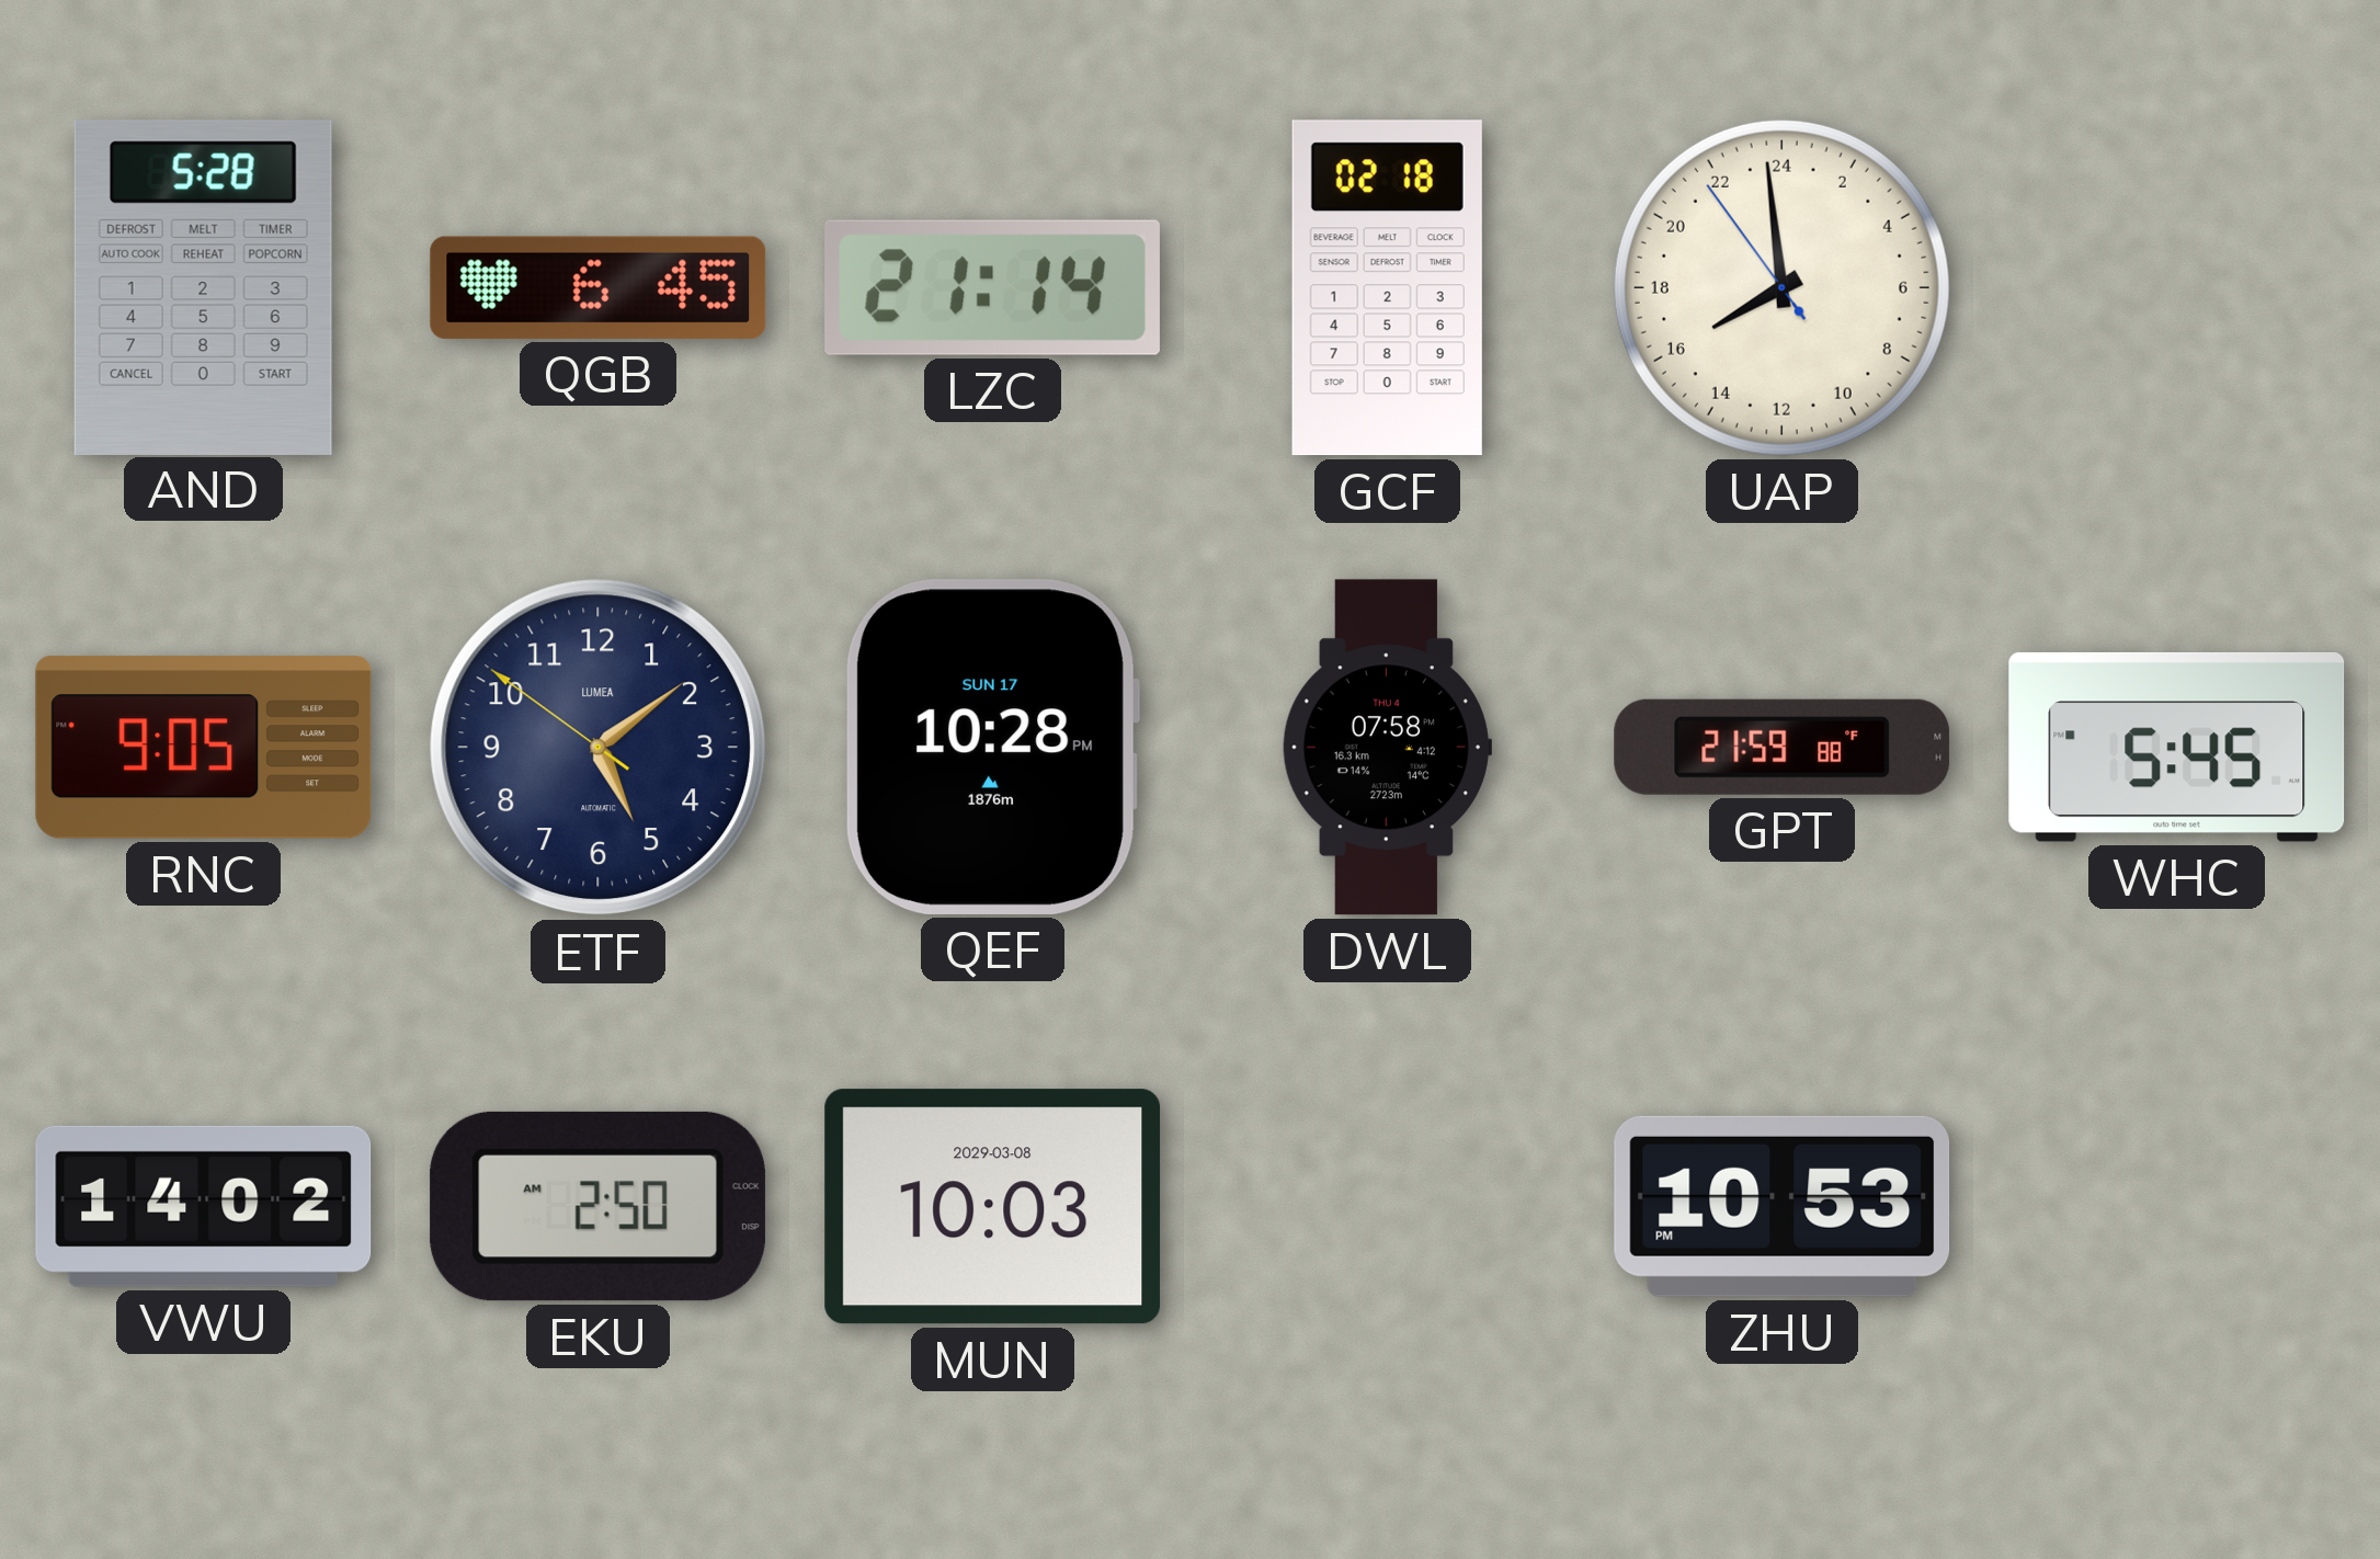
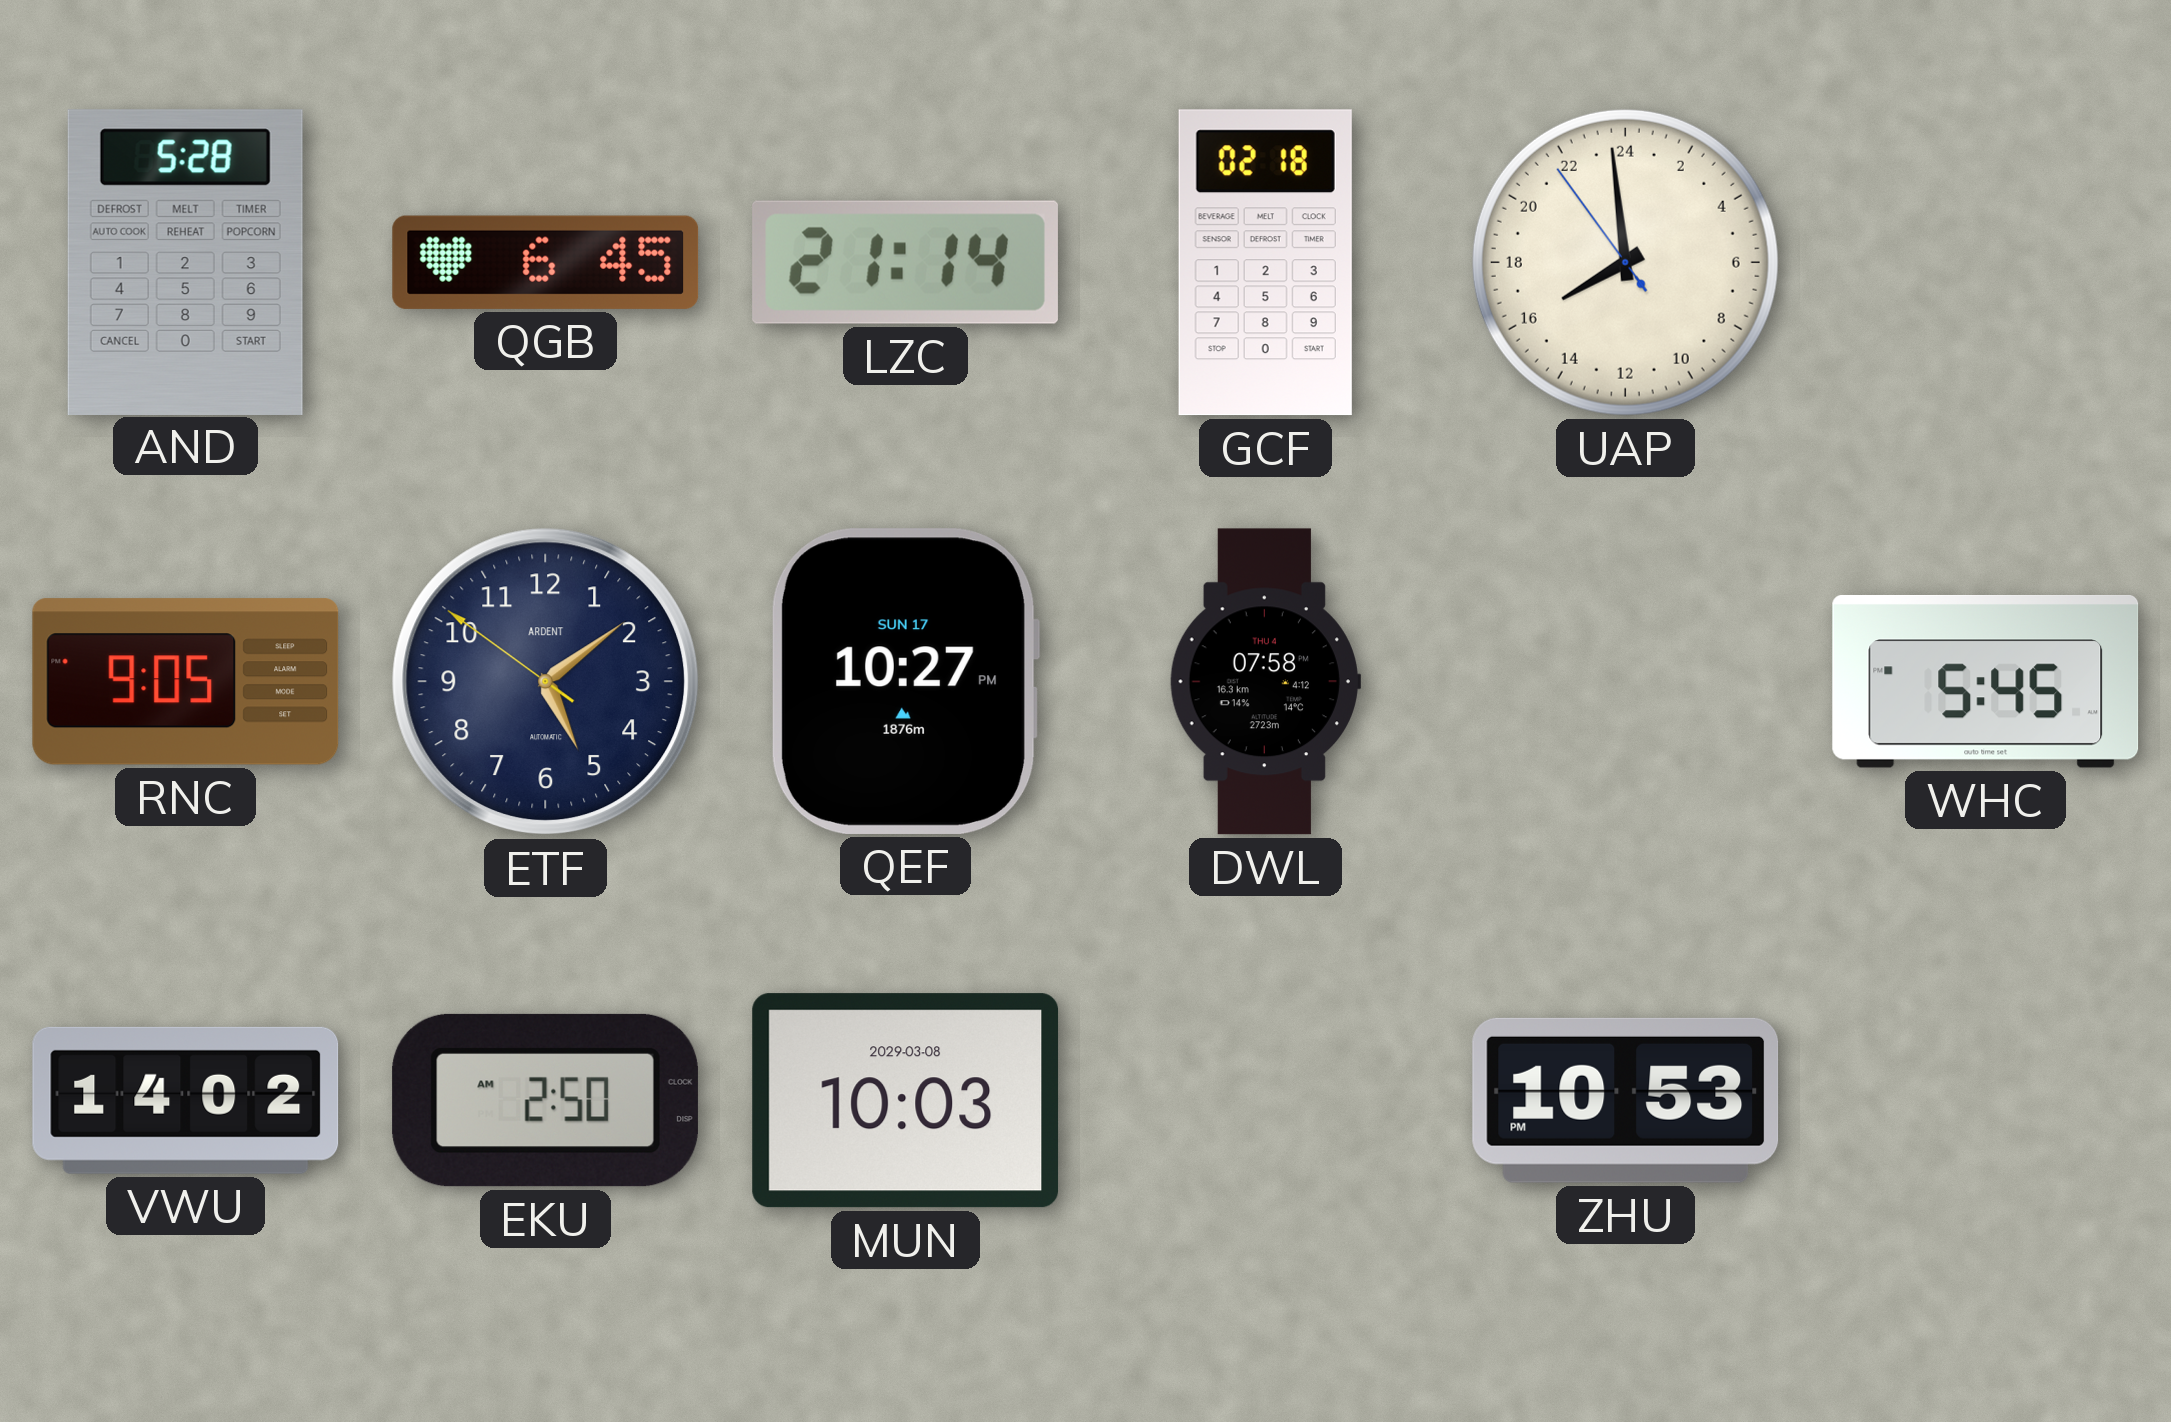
ETF brand: LUMEA -> ARDENT
QEF: 10:28 -> 10:27
GPT: 21:59 -> none
